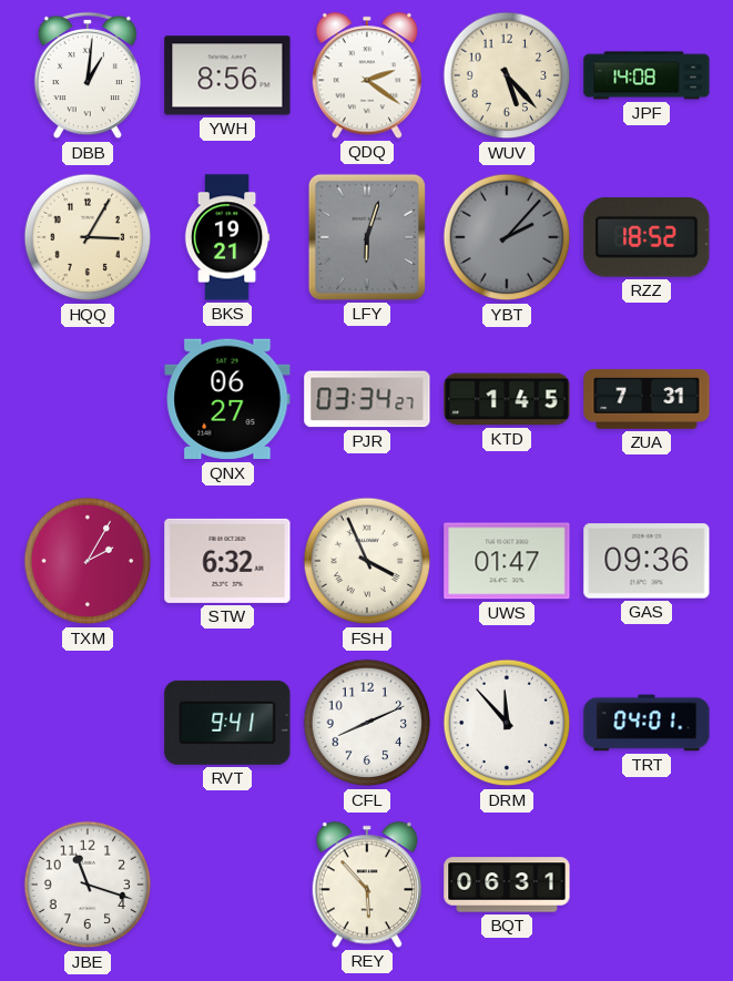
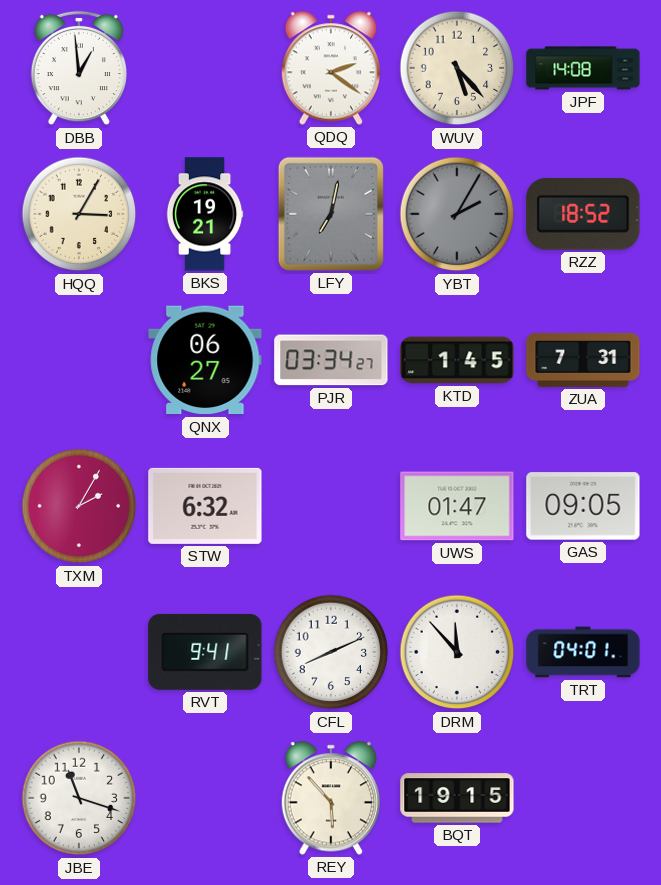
DBB: 1:01 -> 12:59
YWH: 8:56 -> none
LFY: 6:03 -> 7:02
YBT: 2:07 -> 2:05
FSH: 3:56 -> none
GAS: 09:36 -> 09:05
BQT: 06:31 -> 19:15
